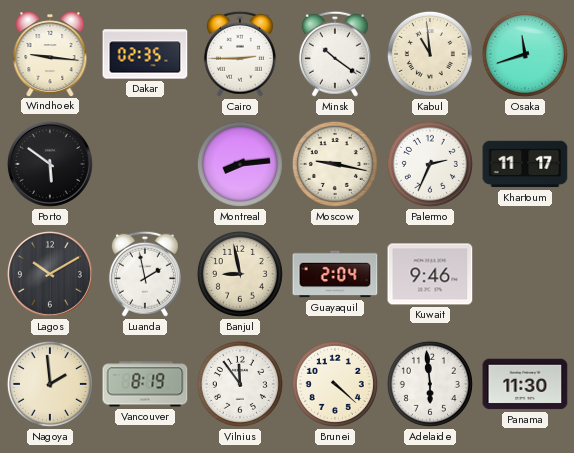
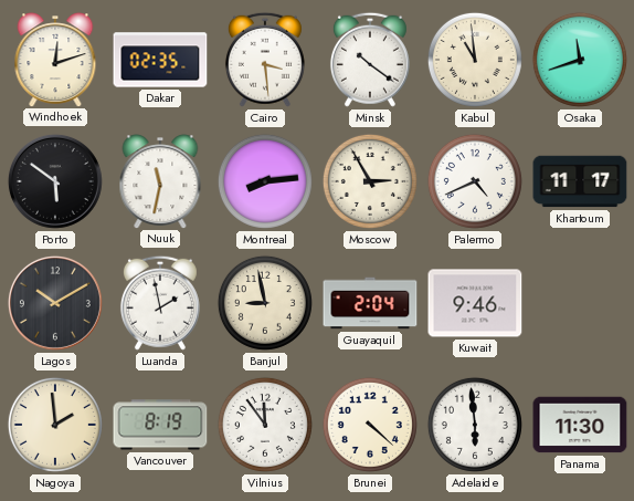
Windhoek: 9:16 -> 12:12
Cairo: 2:45 -> 3:29
Nuuk: none -> 11:32
Moscow: 9:17 -> 2:55
Palermo: 2:34 -> 4:41
